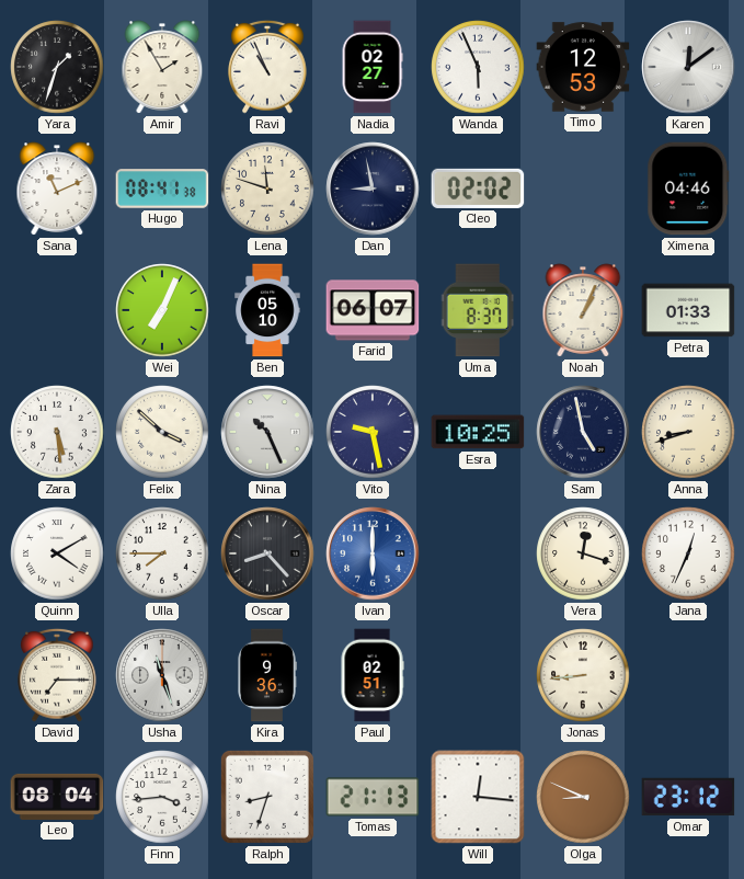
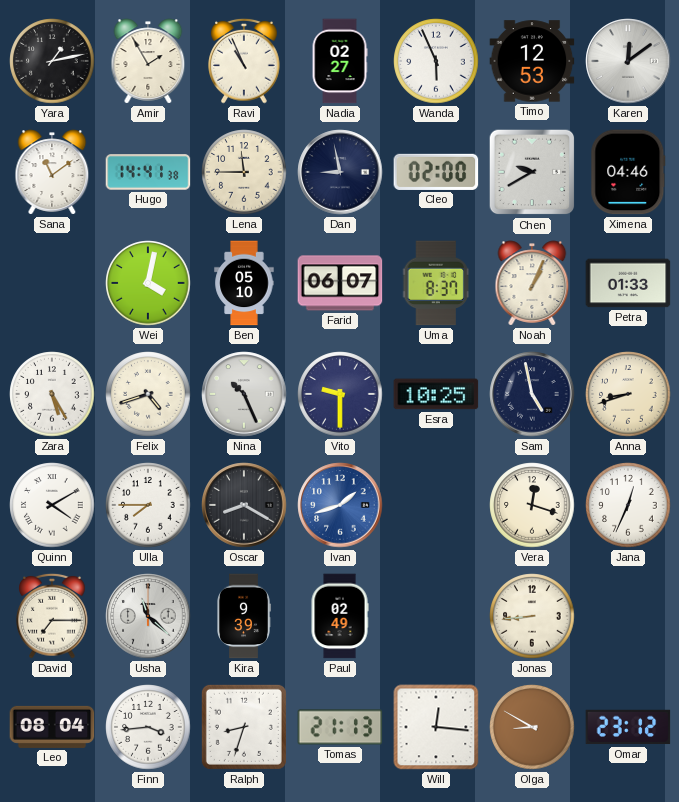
Yara: 1:33 -> 1:13
Sana: 11:11 -> 11:09
Hugo: 08:41 -> 14:41
Lena: 11:48 -> 11:45
Cleo: 02:02 -> 02:00
Chen: none -> 9:40
Wei: 7:04 -> 4:02
Zara: 5:29 -> 5:25
Felix: 3:52 -> 4:42
Vito: 9:28 -> 9:30
Oscar: 8:23 -> 8:20
Ivan: 6:00 -> 1:42
Usha: 11:27 -> 11:22
Kira: 9:36 -> 9:39
Paul: 02:51 -> 02:49
Olga: 8:49 -> 8:50
